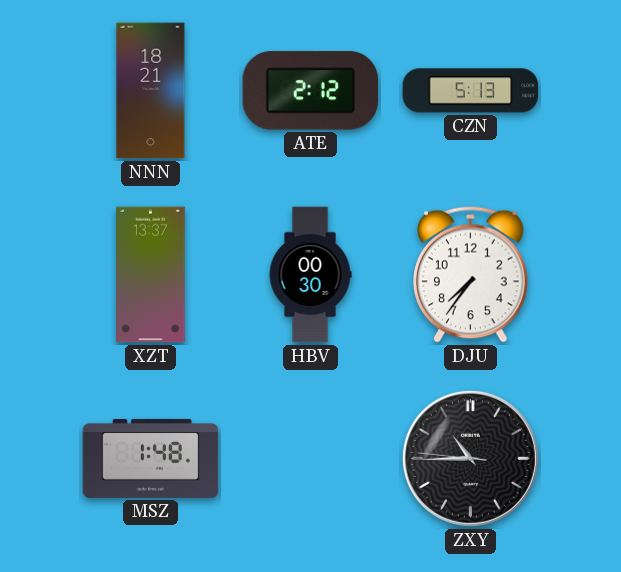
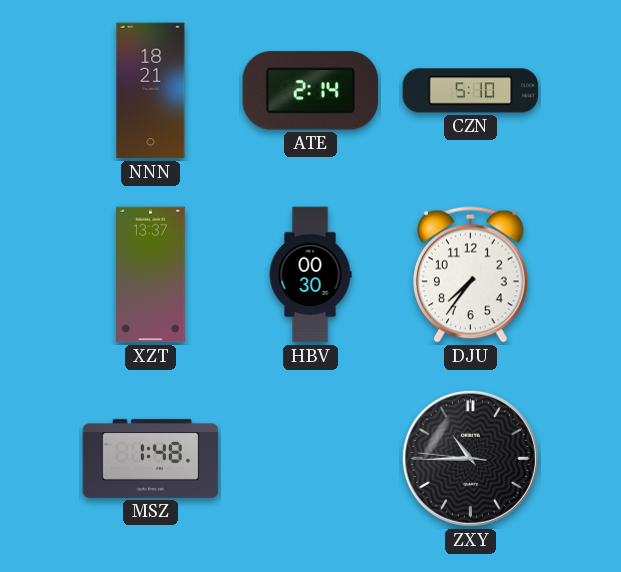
ATE: 2:12 -> 2:14
CZN: 5:13 -> 5:10
